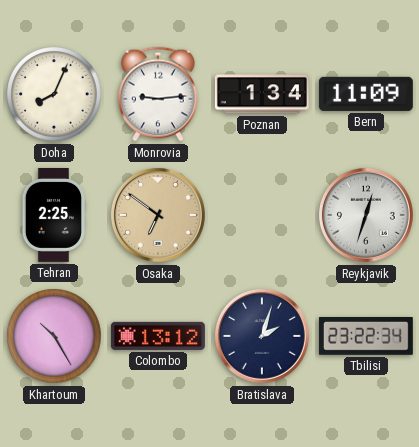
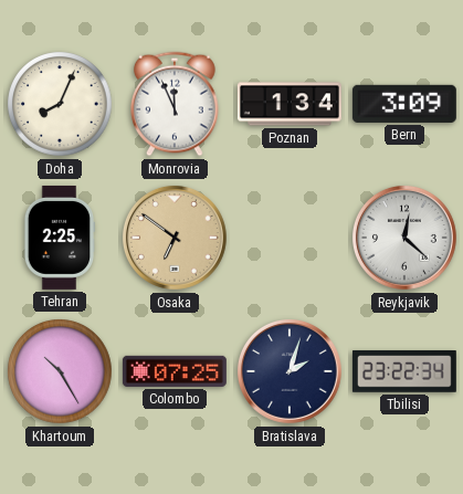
Monrovia: 9:14 -> 11:56
Bern: 11:09 -> 3:09
Reykjavik: 12:33 -> 12:22
Colombo: 13:12 -> 07:25
